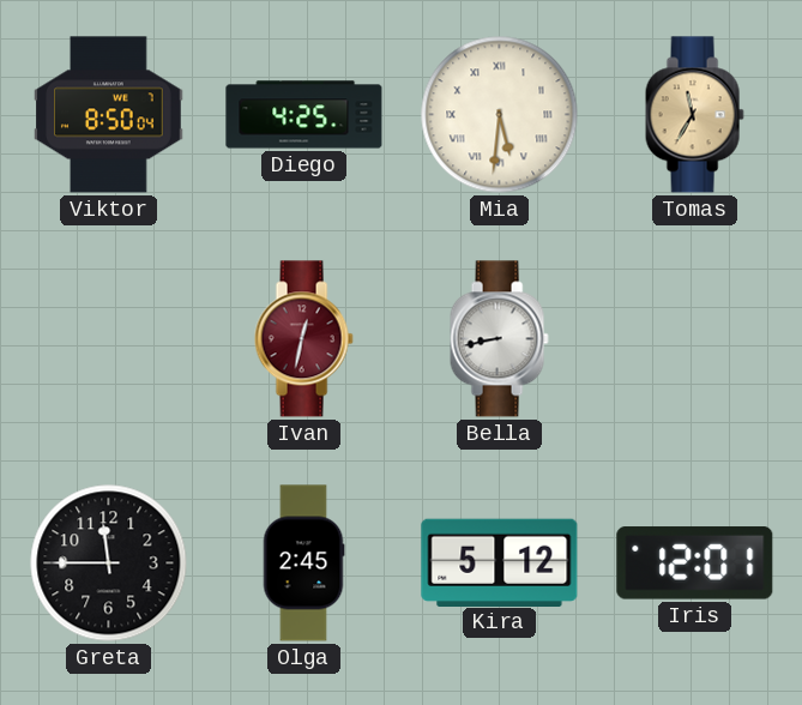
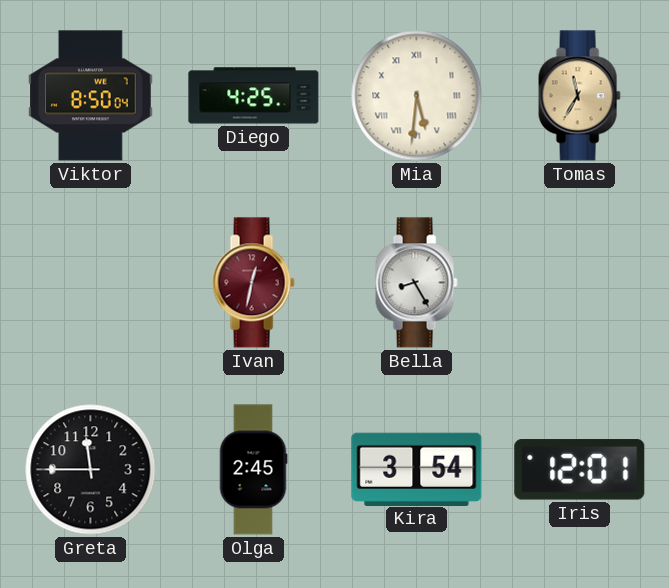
Bella: 8:43 -> 8:25
Kira: 5:12 -> 3:54
